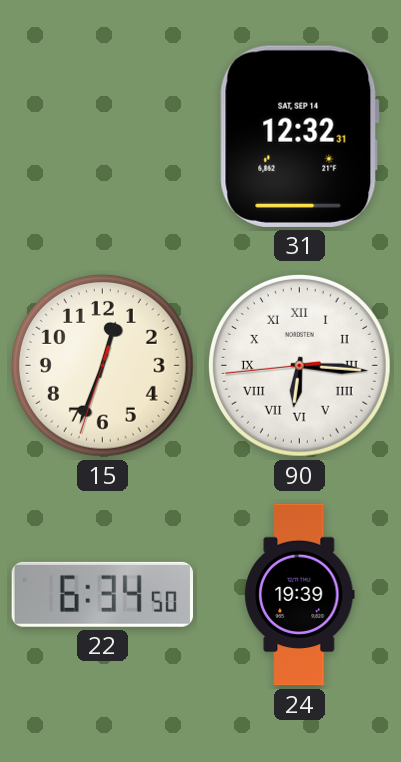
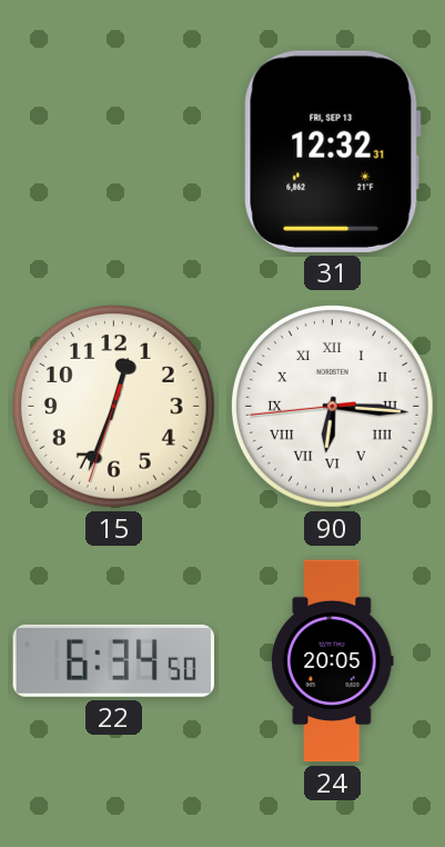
31 date: SAT, SEP 14 -> FRI, SEP 13
24: 19:39 -> 20:05
